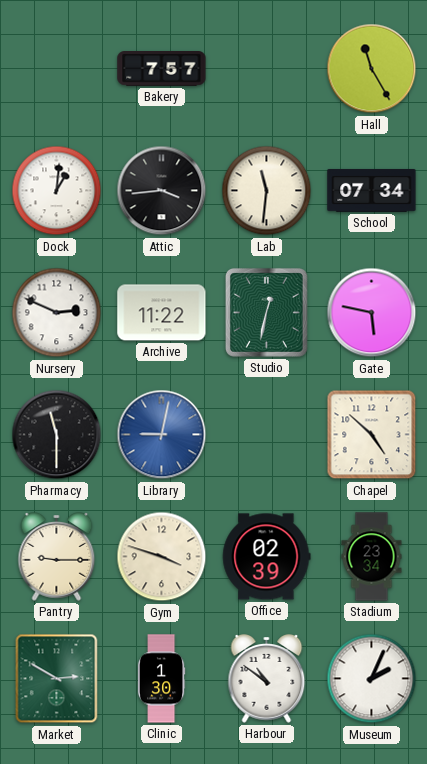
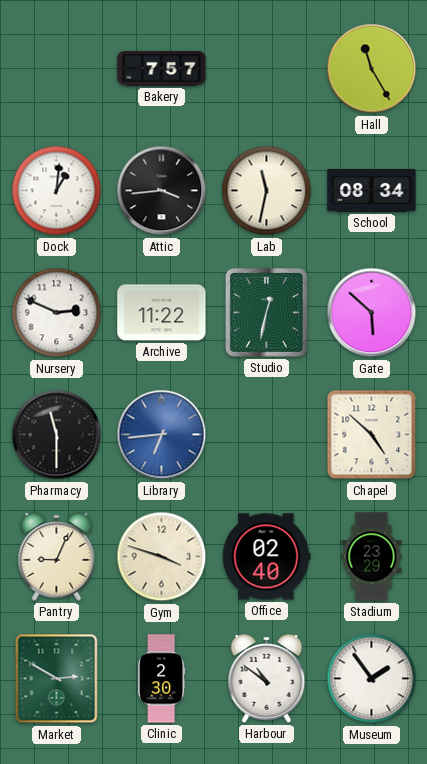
Lab: 11:31 -> 11:32
School: 07:34 -> 08:34
Gate: 5:47 -> 5:52
Library: 9:02 -> 6:44
Pantry: 9:15 -> 9:04
Office: 02:39 -> 02:40
Stadium: 23:34 -> 23:29
Clinic: 1:30 -> 2:30
Museum: 2:04 -> 1:54
